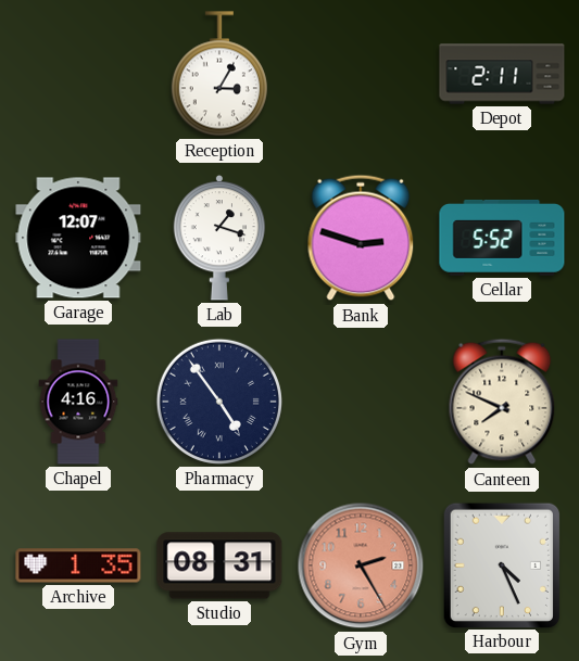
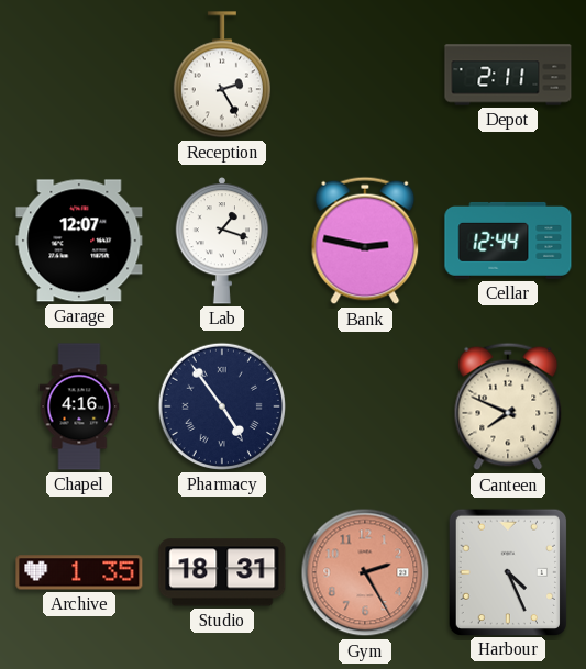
Reception: 3:05 -> 2:25
Bank: 2:48 -> 2:47
Cellar: 5:52 -> 12:44
Studio: 08:31 -> 18:31
